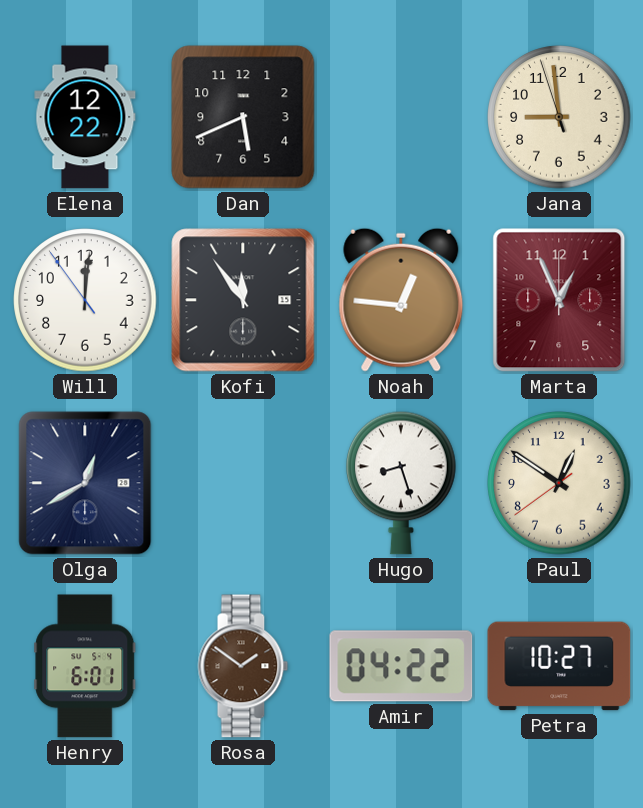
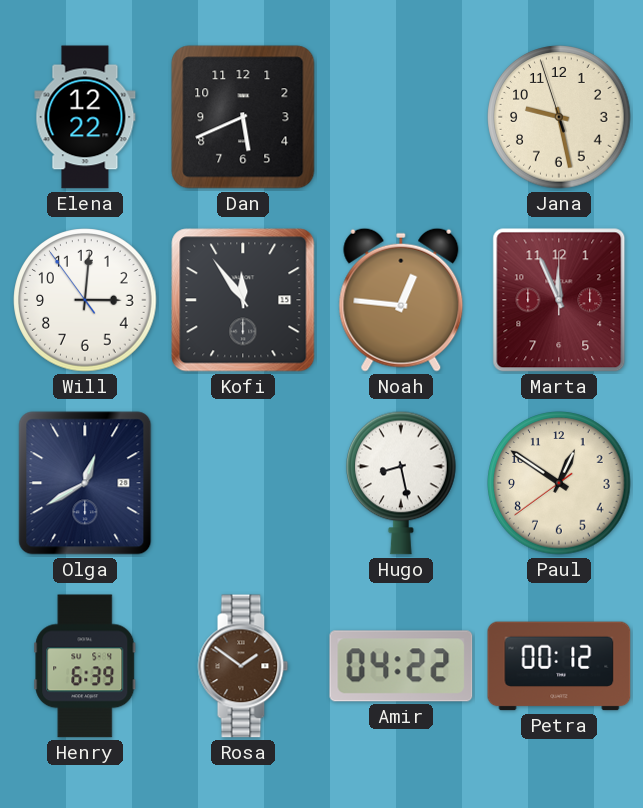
Jana: 8:58 -> 9:27
Will: 12:00 -> 3:00
Marta: 12:56 -> 11:56
Hugo: 8:27 -> 8:28
Henry: 6:01 -> 6:39
Petra: 10:27 -> 00:12
